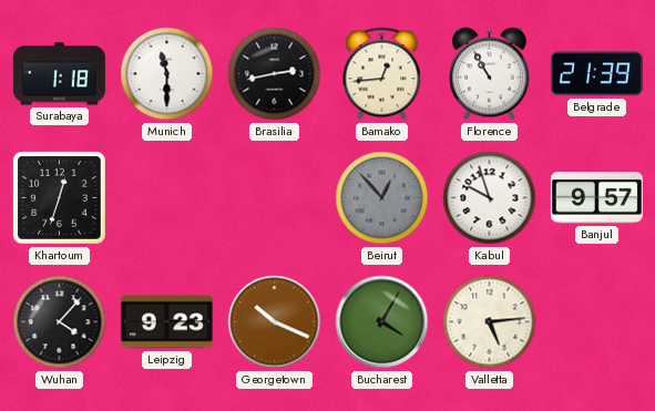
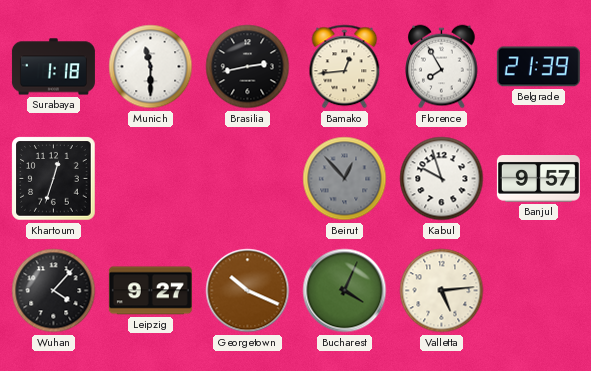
Florence: 10:55 -> 7:55
Leipzig: 9:23 -> 9:27
Bucharest: 4:05 -> 4:04
